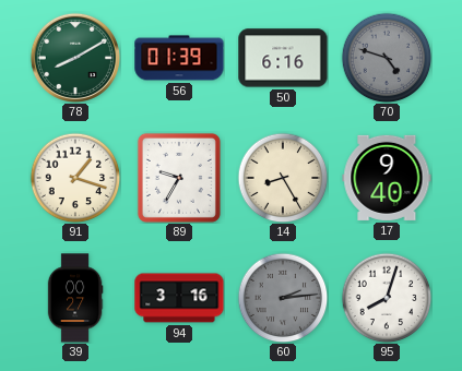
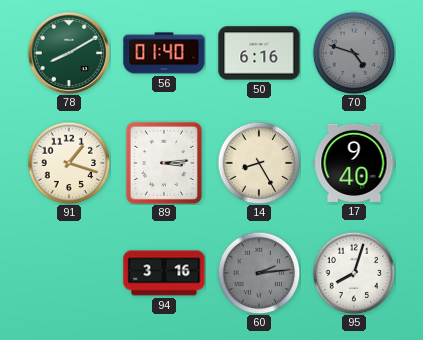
56: 01:39 -> 01:40
89: 9:35 -> 3:14
39: 00:27 -> none
